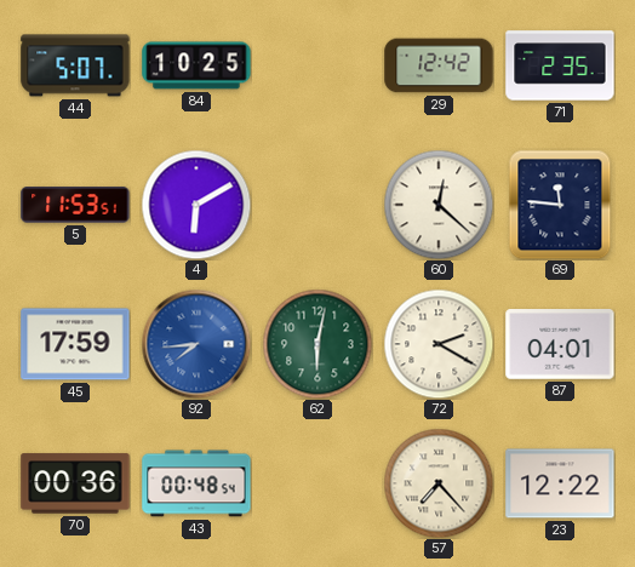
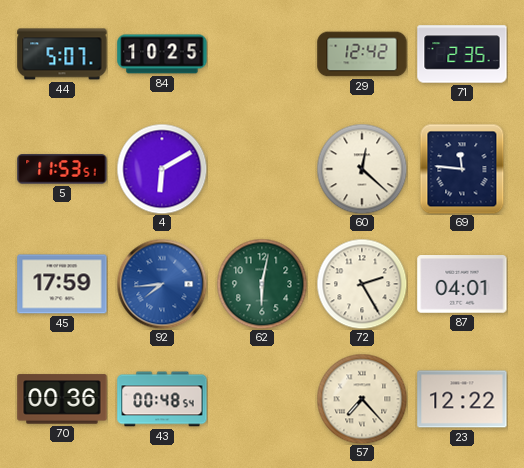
72: 2:20 -> 2:25
